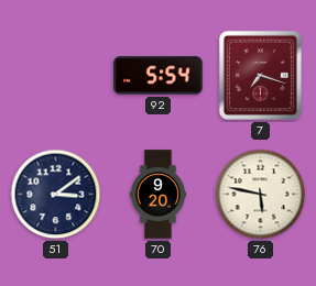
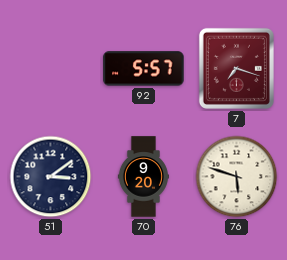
92: 5:54 -> 5:57
76: 5:47 -> 5:48
